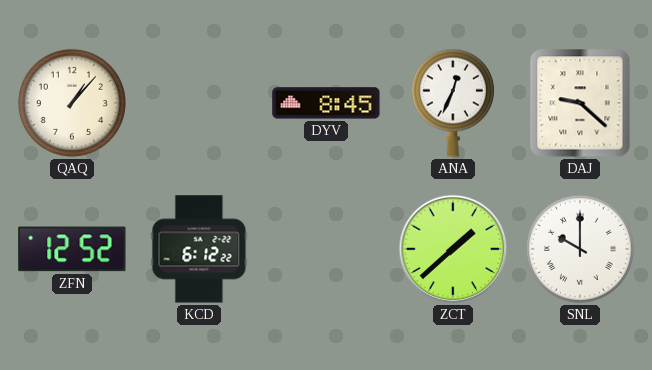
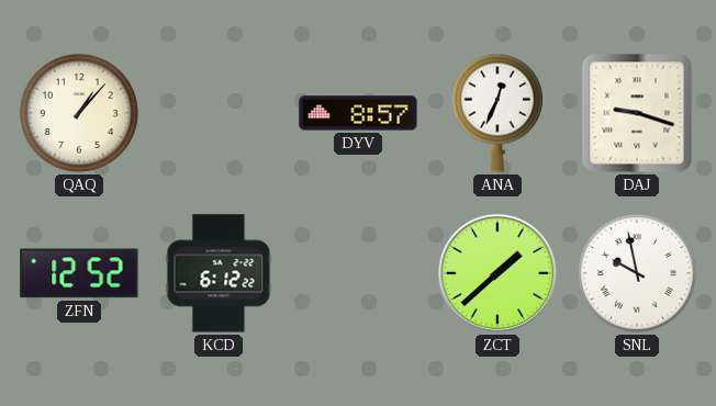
DYV: 8:45 -> 8:57
DAJ: 9:22 -> 9:18
SNL: 10:00 -> 9:58
